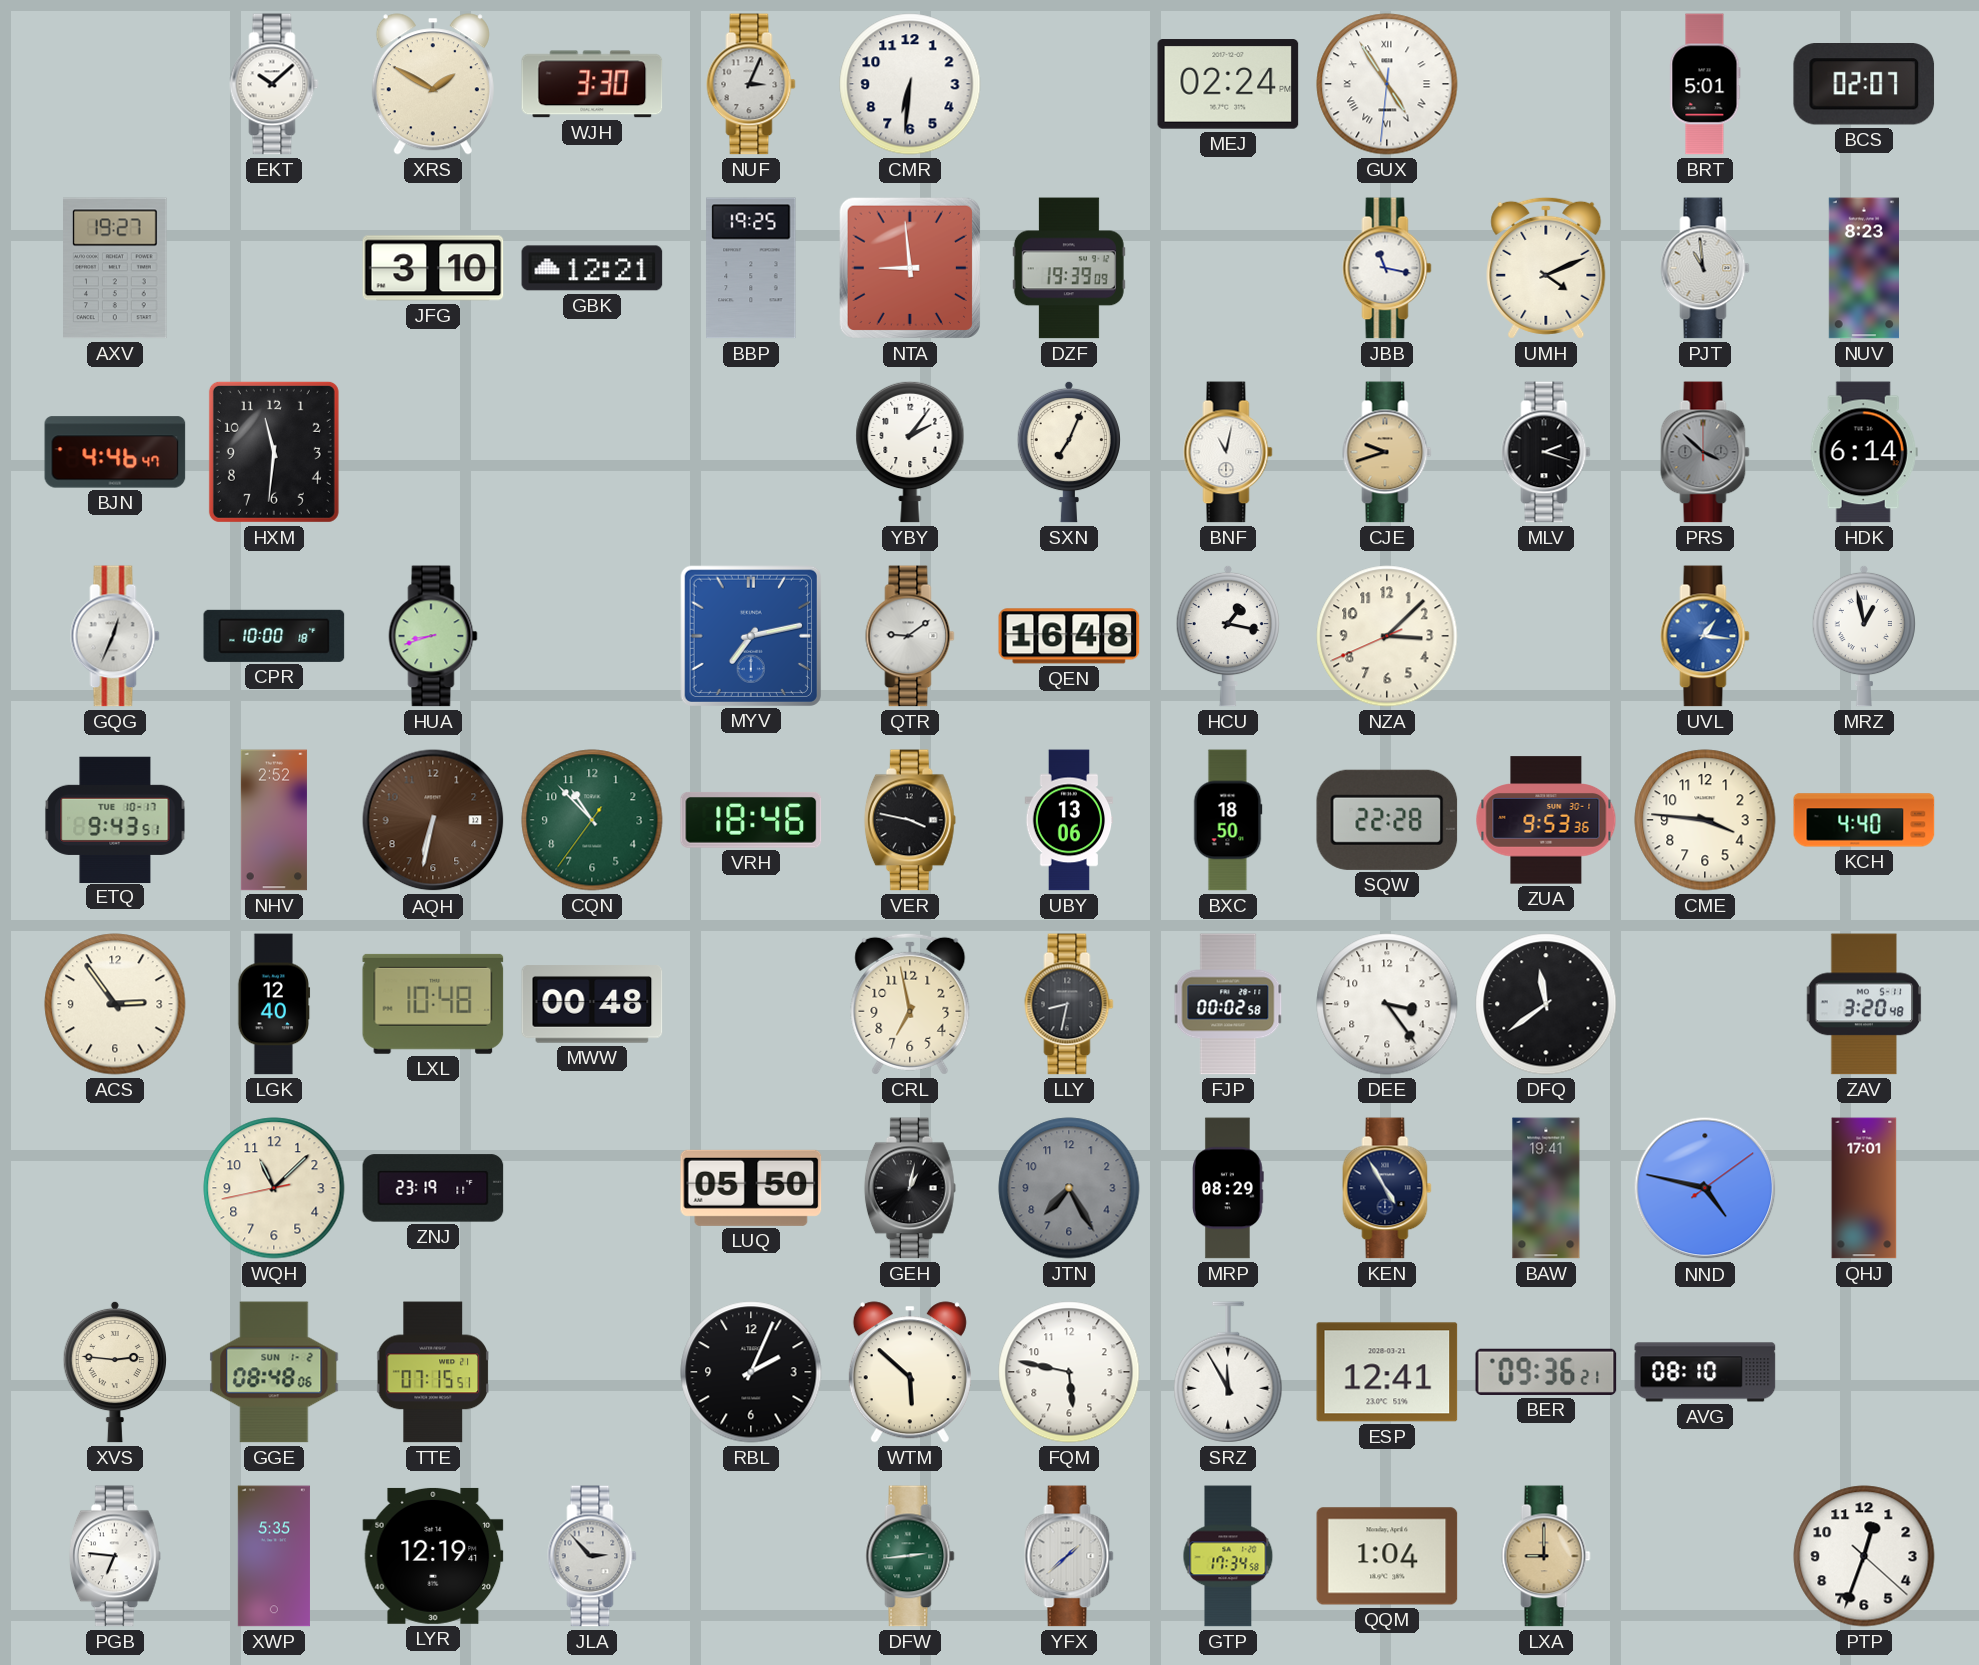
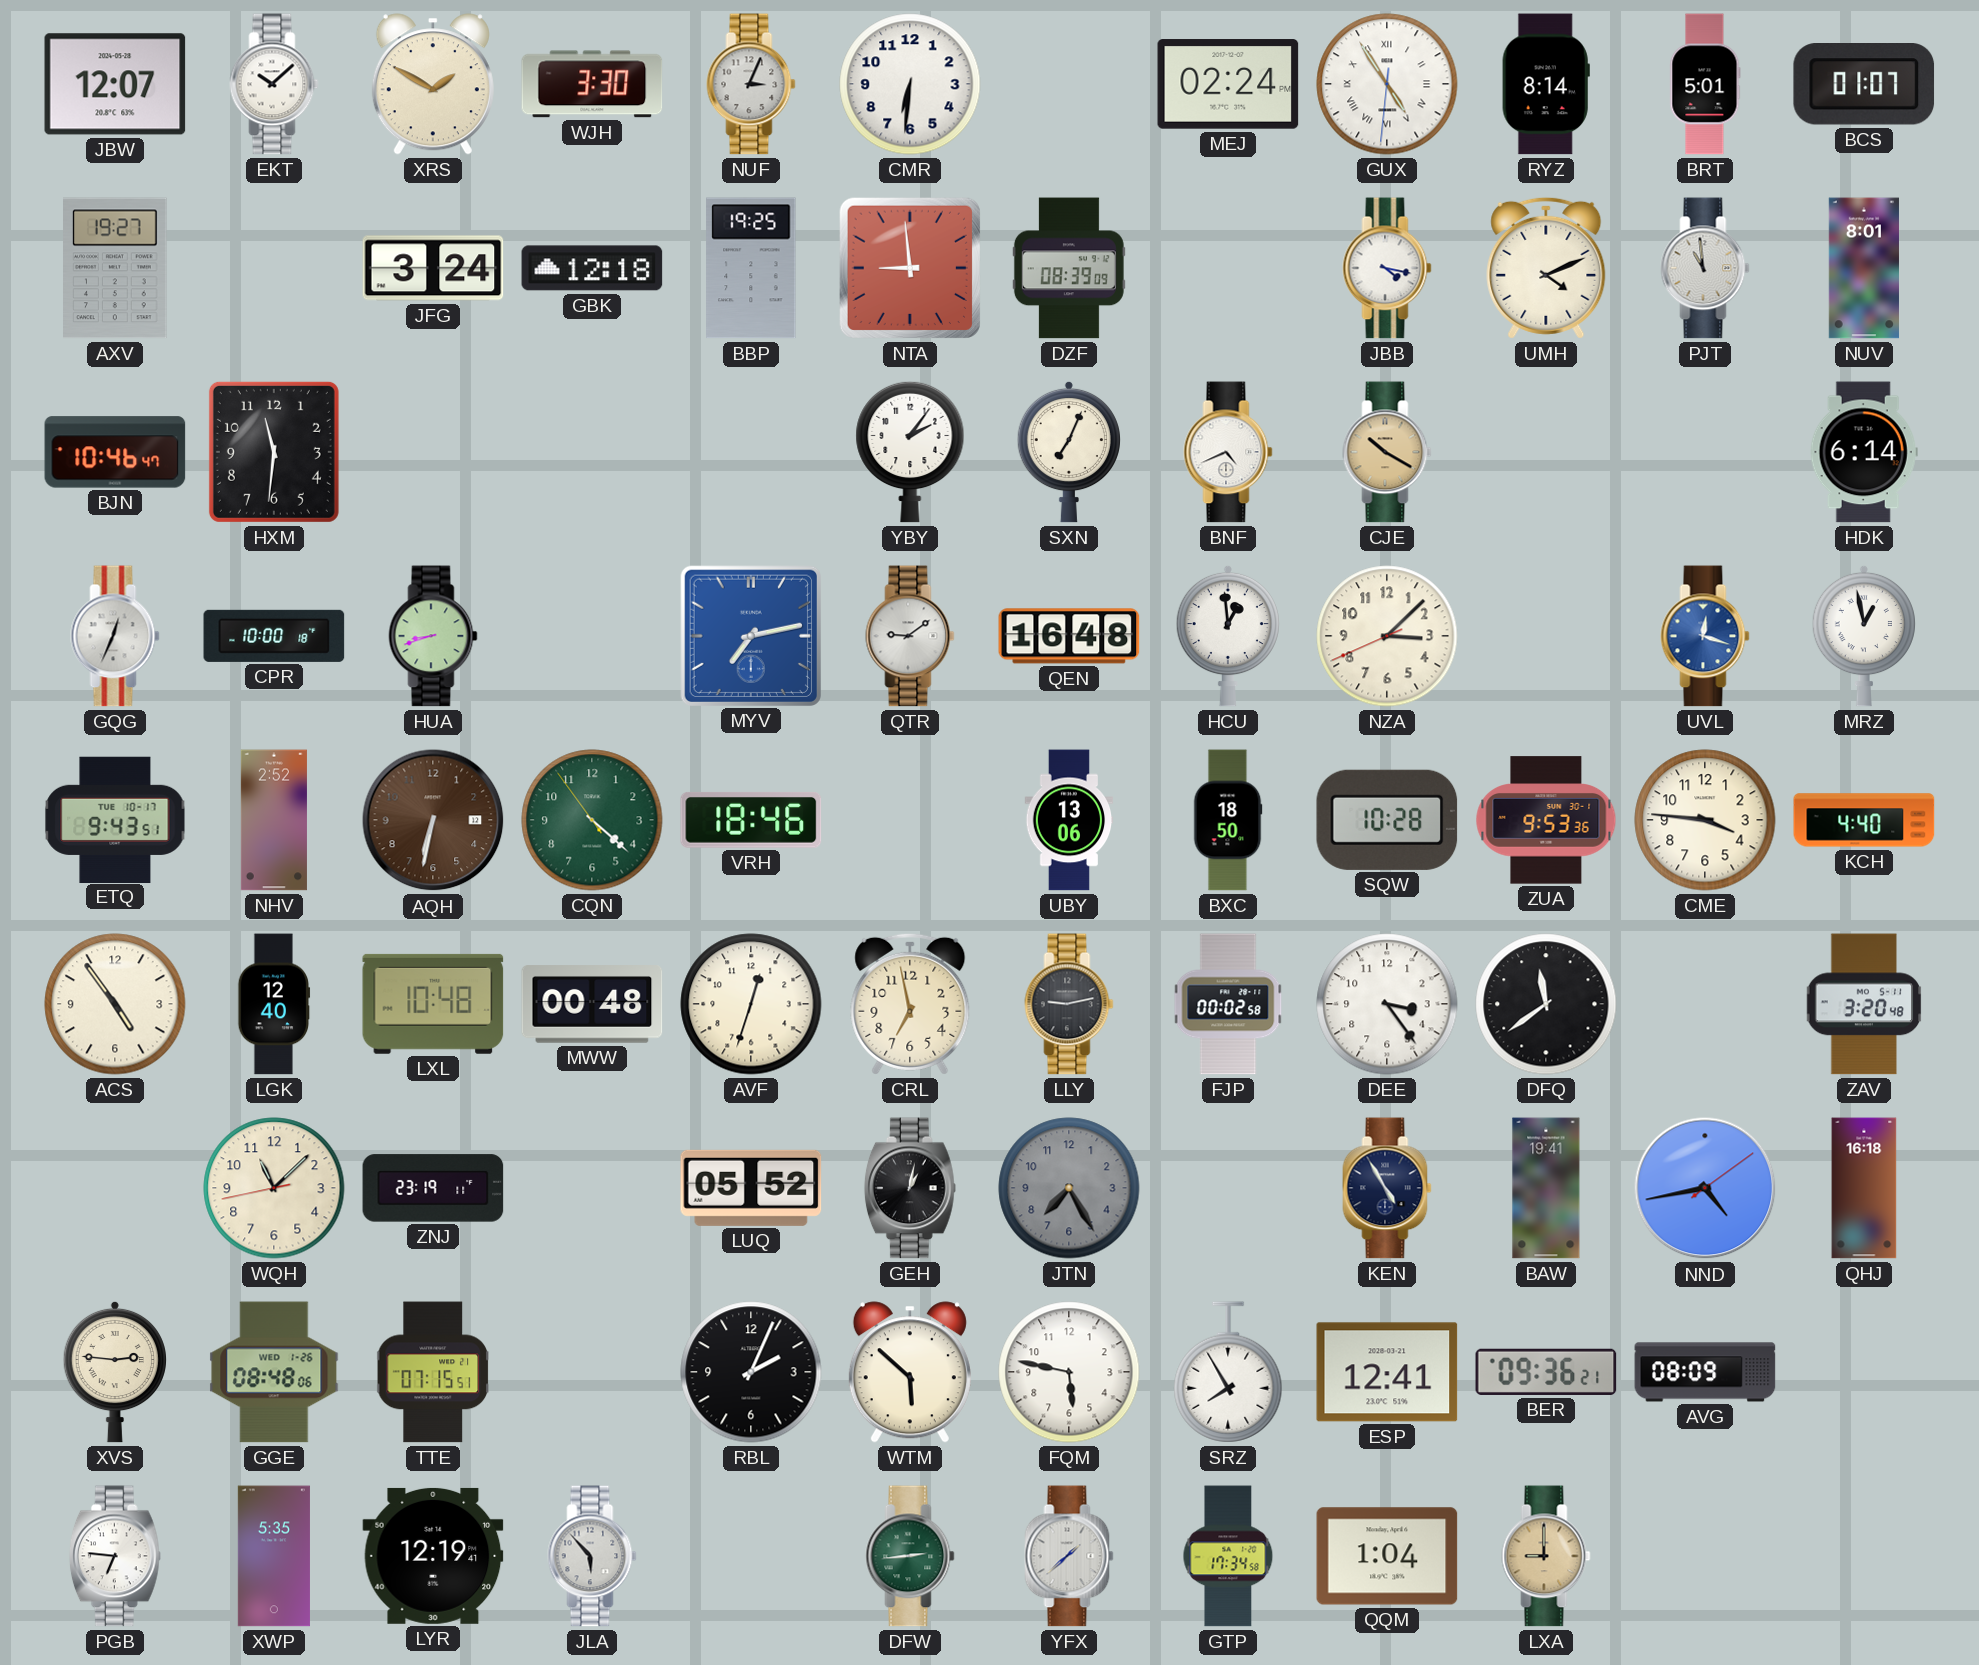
JBW: none -> 12:07
RYZ: none -> 8:14
BCS: 02:07 -> 01:07
JFG: 3:10 -> 3:24
GBK: 12:21 -> 12:18
DZF: 19:39 -> 08:39
JBB: 11:17 -> 4:17
NUV: 8:23 -> 8:01
BJN: 4:46 -> 10:46
BNF: 11:02 -> 4:41
CJE: 9:42 -> 10:20
MLV: 2:18 -> none
PRS: 3:52 -> none
HCU: 1:17 -> 12:59
UVL: 1:16 -> 12:18
CQN: 10:52 -> 4:21
VER: 3:47 -> none
SQW: 22:28 -> 10:28
ACS: 2:54 -> 4:54
AVF: none -> 12:33
LLY: 8:32 -> 9:13
LUQ: 05:50 -> 05:52
MRP: 08:29 -> none
NND: 4:47 -> 4:43
QHJ: 17:01 -> 16:18
GGE date: SUN 1-2 -> WED 1-26
SRZ: 11:55 -> 7:55
AVG: 08:10 -> 08:09
JLA: 2:53 -> 5:53
PTP: 12:33 -> none
